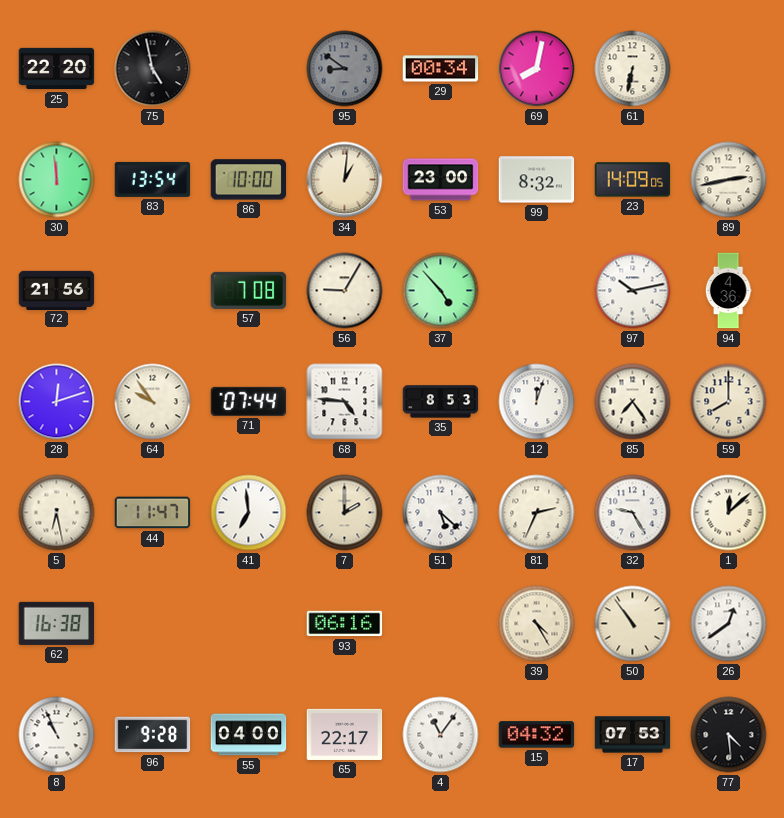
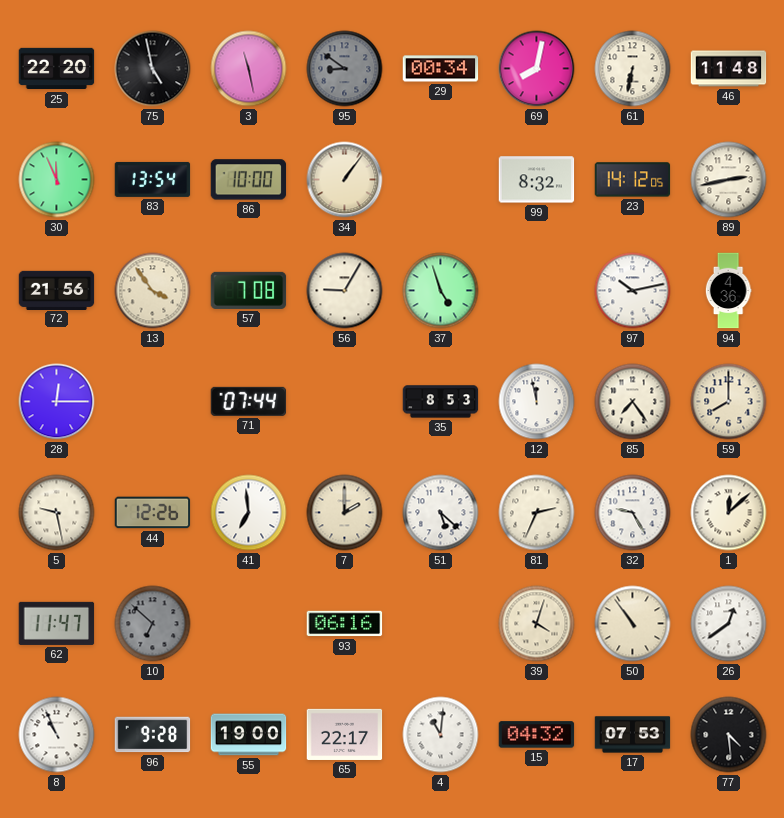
3: none -> 11:28
46: none -> 11:48
30: 11:59 -> 11:56
34: 1:01 -> 1:06
53: 23:00 -> none
23: 14:09 -> 14:12
13: none -> 3:54
37: 4:53 -> 4:57
28: 12:12 -> 12:15
64: 9:54 -> none
68: 4:46 -> none
12: 12:03 -> 11:58
5: 6:28 -> 9:28
44: 11:47 -> 12:26
62: 16:38 -> 11:47
10: none -> 6:52
39: 4:25 -> 4:03
55: 04:00 -> 19:00
4: 11:06 -> 11:01
